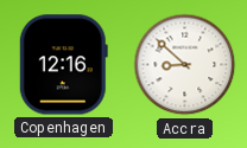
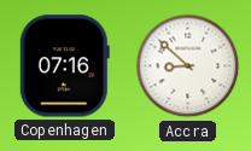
Copenhagen: 12:16 -> 07:16
